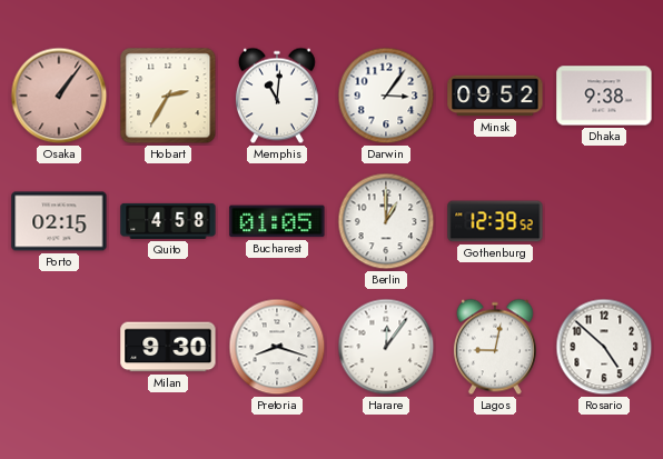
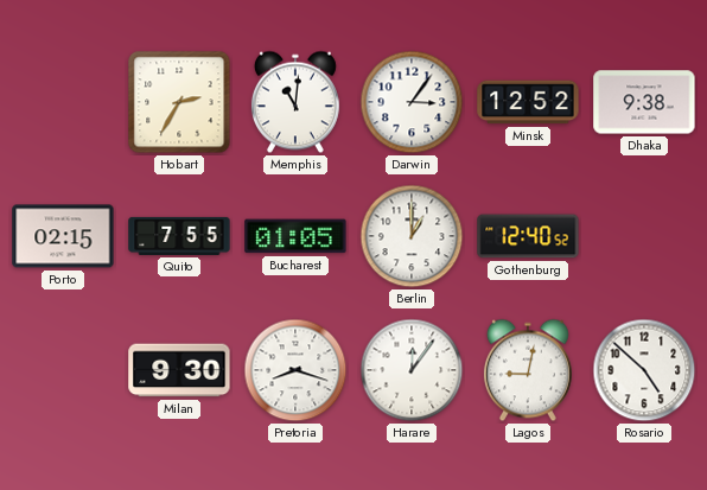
Osaka: 1:06 -> none
Minsk: 09:52 -> 12:52
Quito: 4:58 -> 7:55
Gothenburg: 12:39 -> 12:40
